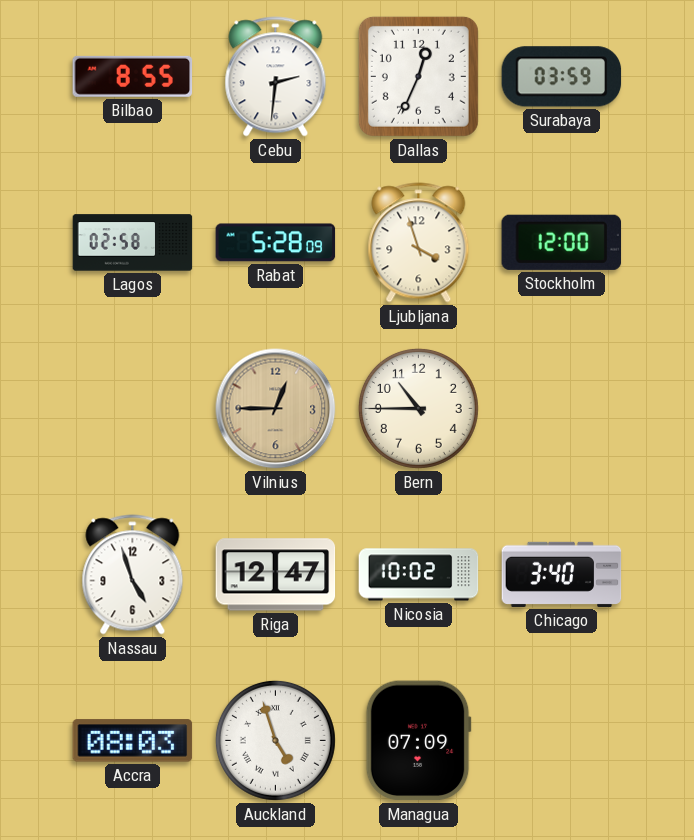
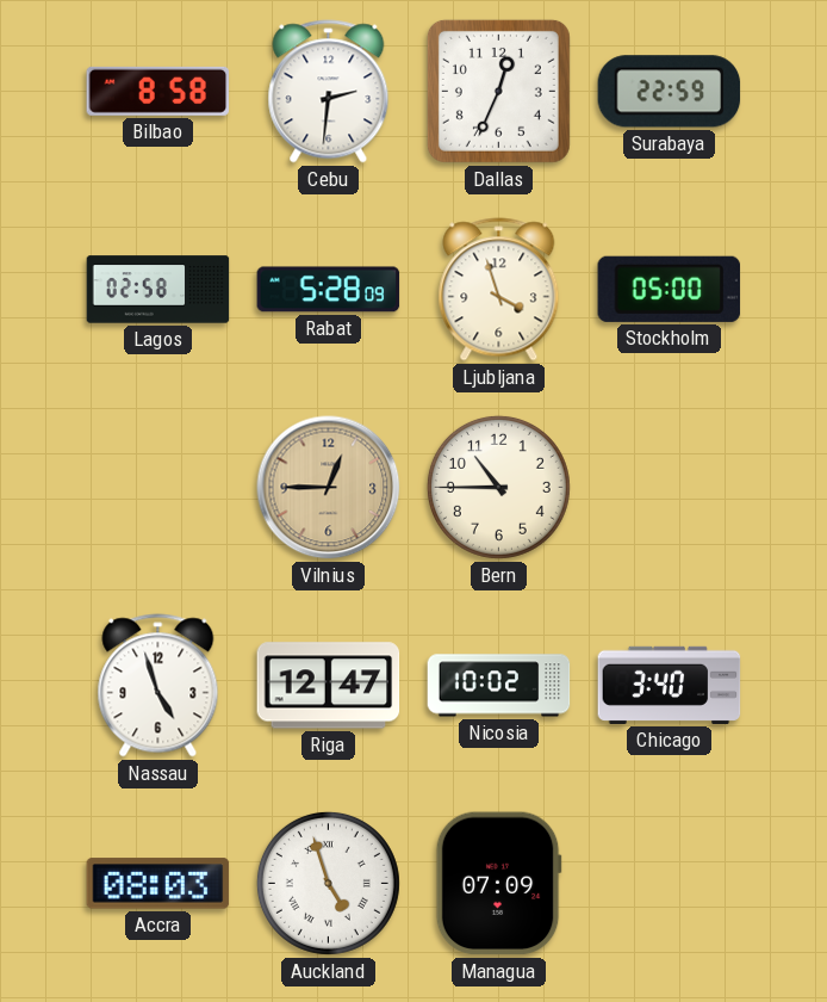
Bilbao: 8:55 -> 8:58
Surabaya: 03:59 -> 22:59
Stockholm: 12:00 -> 05:00
